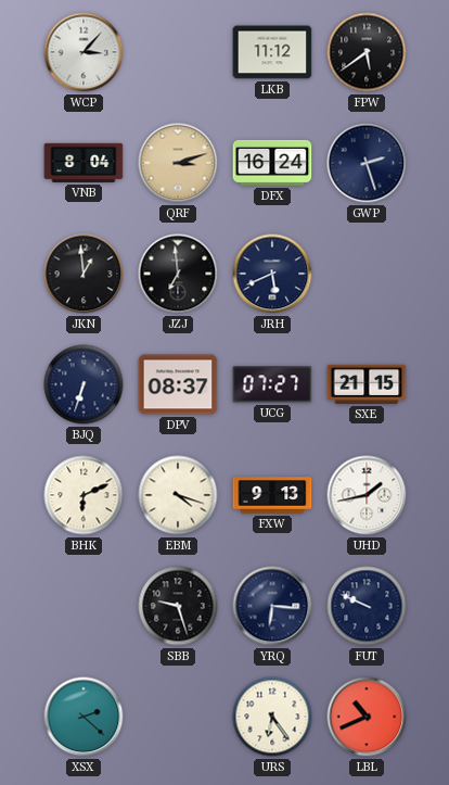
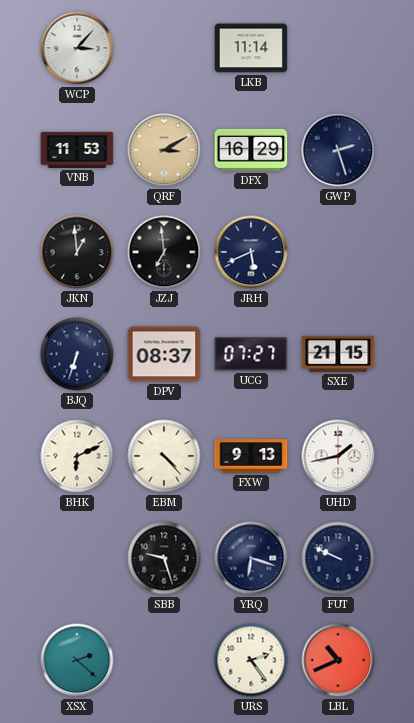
LKB: 11:12 -> 11:14
FPW: 5:39 -> none
VNB: 8:04 -> 11:53
QRF: 3:12 -> 3:10
DFX: 16:24 -> 16:29
EBM: 4:18 -> 4:23
YRQ: 6:16 -> 6:18
URS: 6:24 -> 2:24
